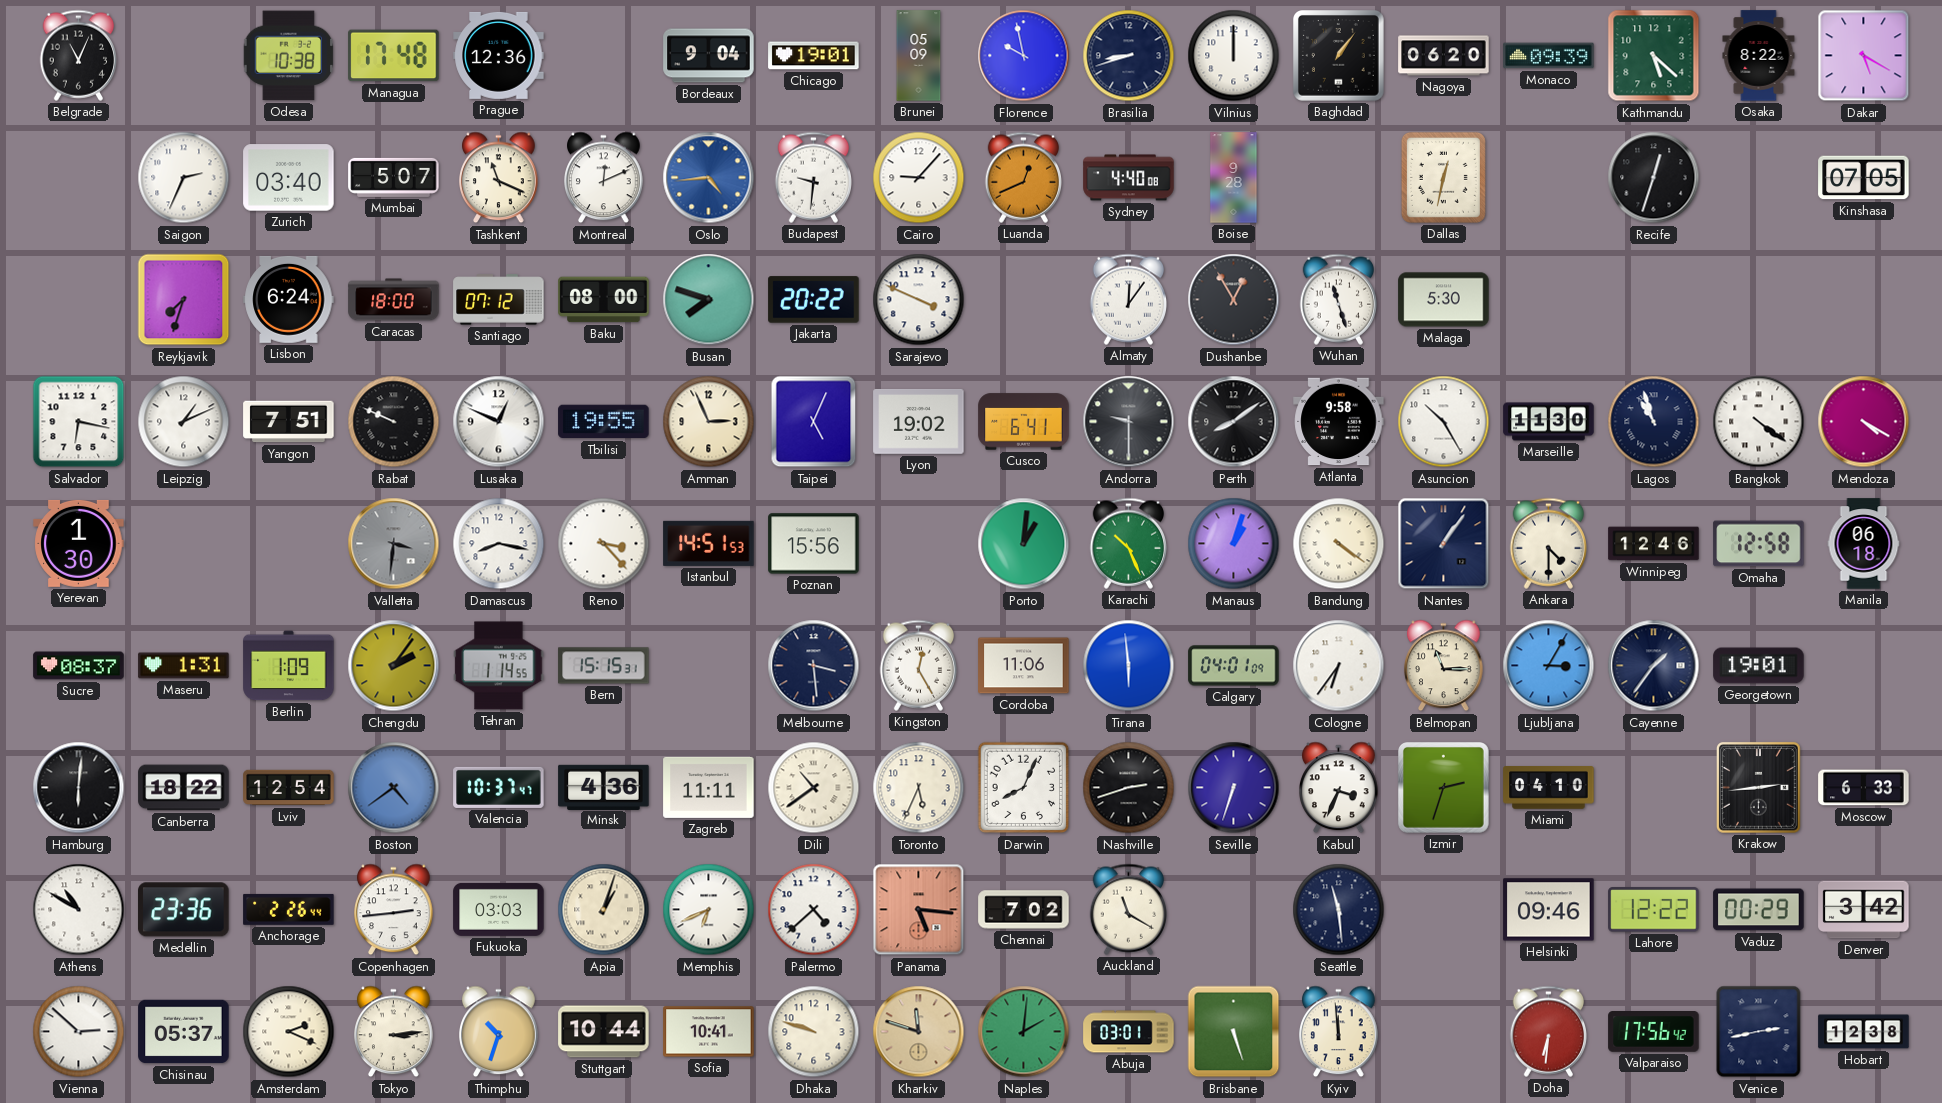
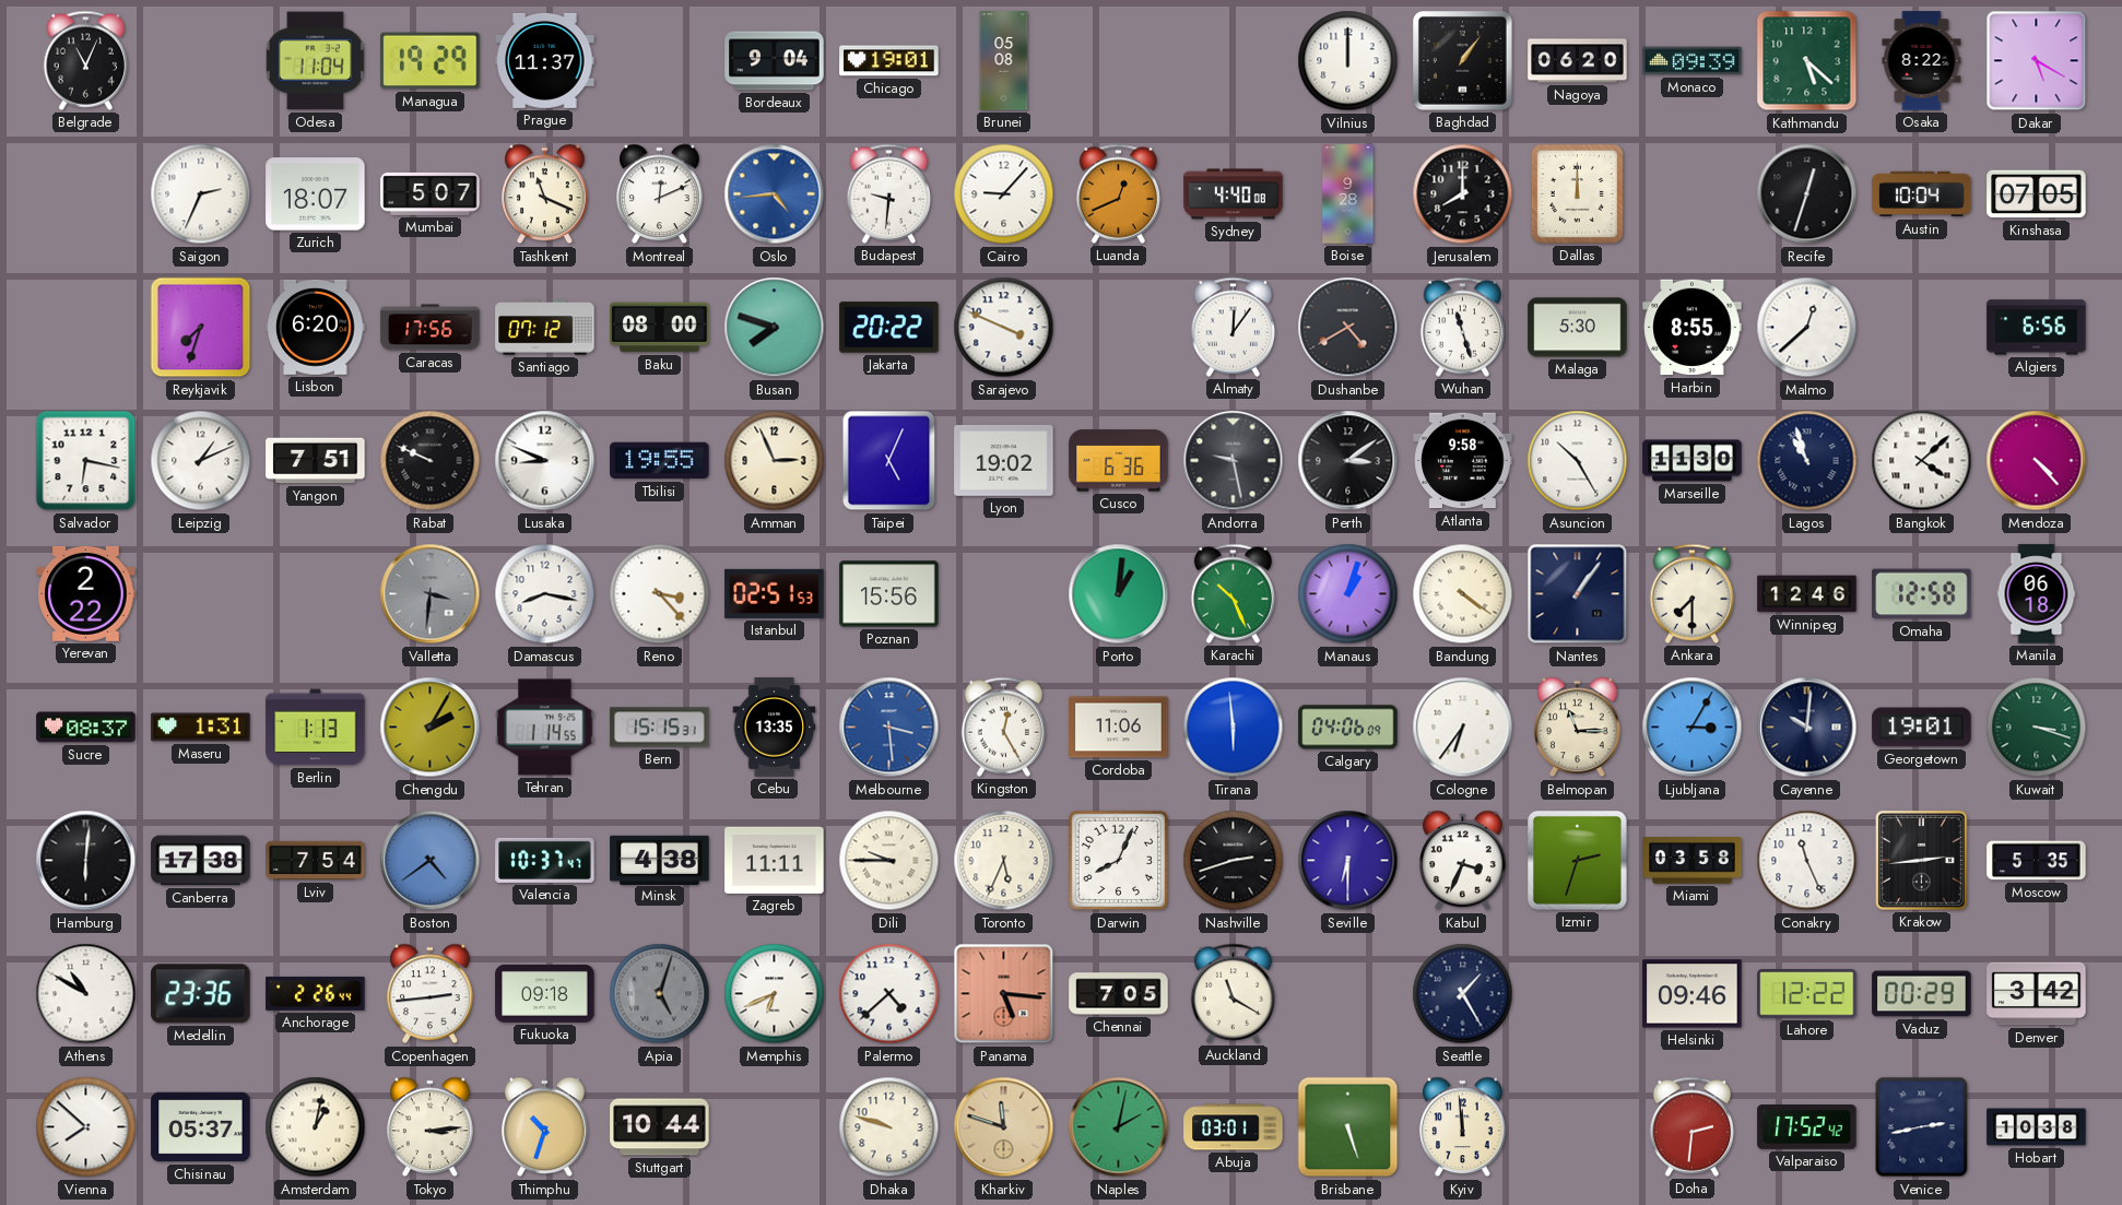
Odesa: 10:38 -> 11:04
Managua: 17:48 -> 19:29
Prague: 12:36 -> 11:37
Brunei: 05:09 -> 05:08
Florence: 9:58 -> none
Brasilia: 8:42 -> none
Zurich: 03:40 -> 18:07
Jerusalem: none -> 8:00
Dallas: 12:32 -> 12:00
Austin: none -> 10:04
Lisbon: 6:24 -> 6:20
Caracas: 18:00 -> 17:56
Dushanbe: 12:55 -> 4:40
Harbin: none -> 8:55
Malmo: none -> 12:38
Algiers: none -> 6:56
Lusaka: 12:49 -> 8:49
Cusco: 6:41 -> 6:36
Andorra: 9:30 -> 9:28
Perth: 8:09 -> 3:09
Bangkok: 4:21 -> 4:08
Mendoza: 4:20 -> 4:23
Yerevan: 1:30 -> 2:22
Istanbul: 14:51 -> 02:51
Ankara: 4:30 -> 7:30
Berlin: 1:09 -> 1:13
Chengdu: 2:06 -> 2:05
Cebu: none -> 13:35
Melbourne dial: navy -> blue
Calgary: 04:01 -> 04:06
Cayenne: 1:36 -> 10:01
Kuwait: none -> 3:18
Canberra: 18:22 -> 17:38
Lviv: 12:54 -> 7:54
Minsk: 4:36 -> 4:38
Dili: 10:39 -> 9:45
Seville: 6:33 -> 6:30
Miami: 04:10 -> 03:58
Conakry: none -> 11:26
Moscow: 6:33 -> 5:35
Fukuoka: 03:03 -> 09:18
Apia: 1:03 -> 5:03
Apia dial: cream -> grey
Chennai: 7:02 -> 7:05
Seattle: 11:29 -> 1:25
Vienna: 2:52 -> 7:52
Amsterdam: 2:19 -> 1:02
Sofia: 10:41 -> none
Naples: 2:01 -> 2:02
Doha: 6:31 -> 2:31
Valparaiso: 17:56 -> 17:52
Hobart: 12:38 -> 10:38
